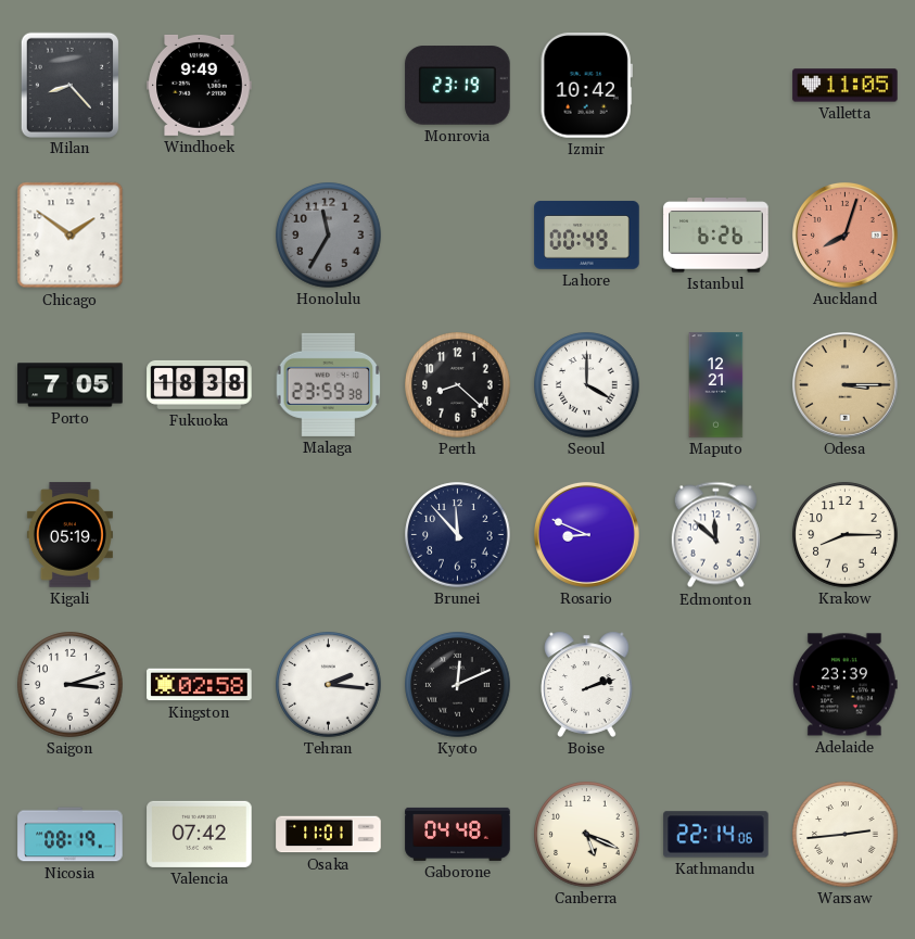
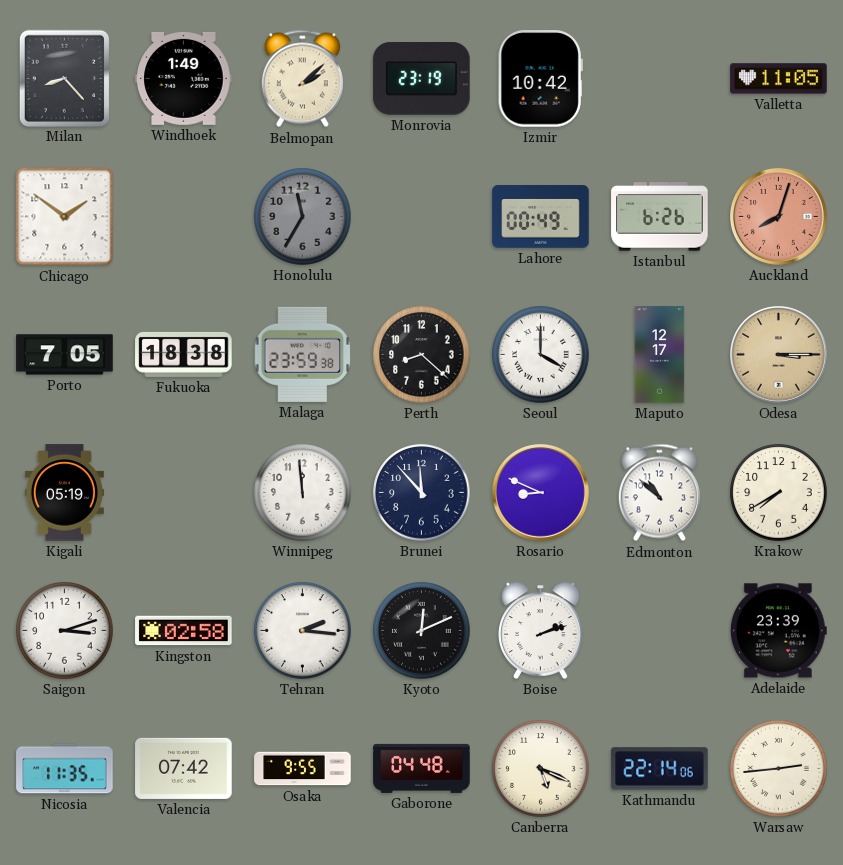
Windhoek: 9:49 -> 1:49
Belmopan: none -> 2:08
Maputo: 12:21 -> 12:17
Winnipeg: none -> 11:59
Edmonton: 11:52 -> 10:52
Krakow: 8:15 -> 7:40
Nicosia: 08:19 -> 11:35
Osaka: 11:01 -> 9:55
